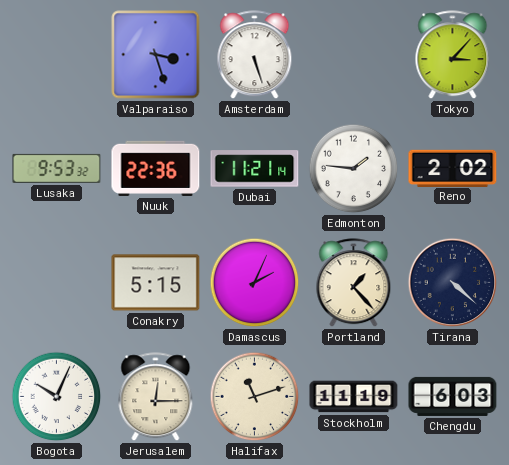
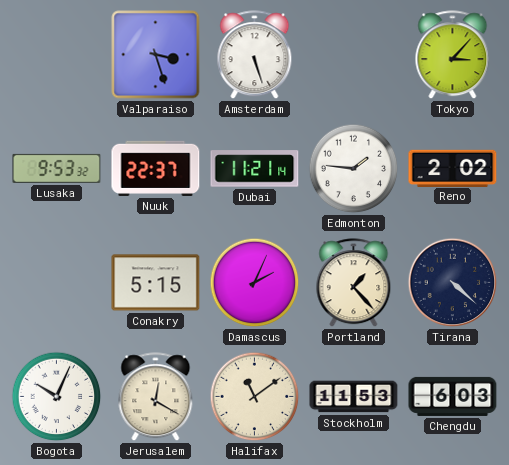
Nuuk: 22:36 -> 22:37
Jerusalem: 12:15 -> 12:20
Halifax: 11:12 -> 11:09
Stockholm: 11:19 -> 11:53
